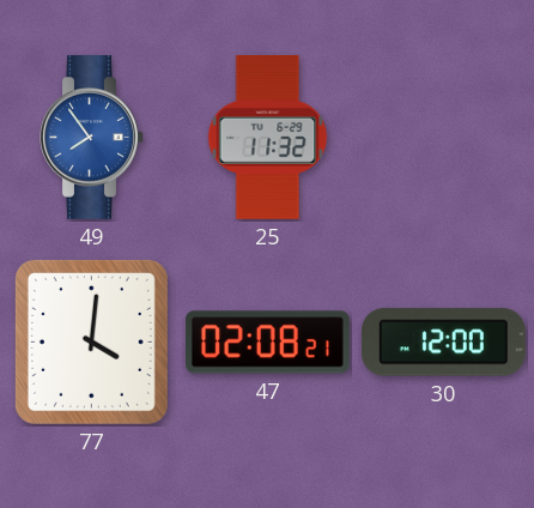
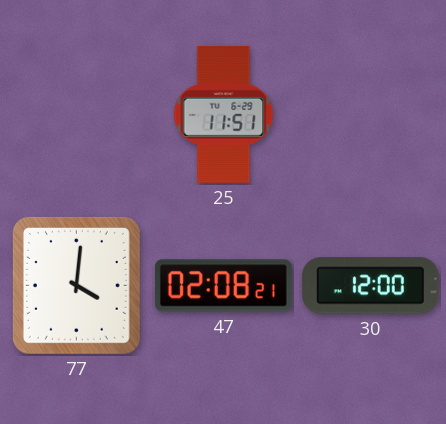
49: 7:54 -> none
25: 11:32 -> 11:51
